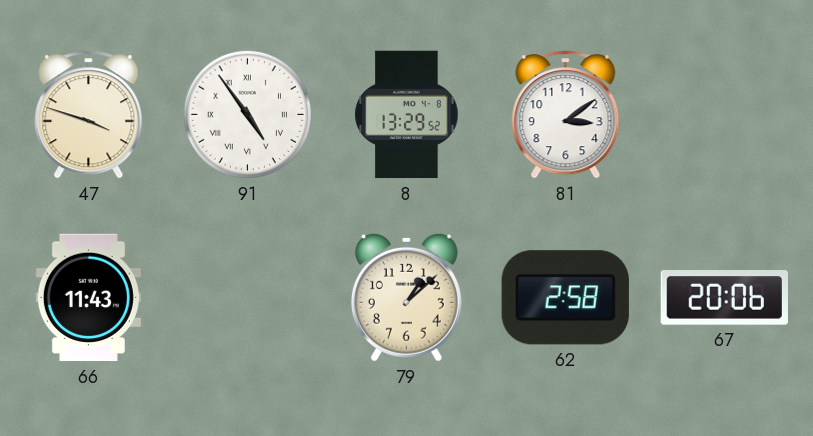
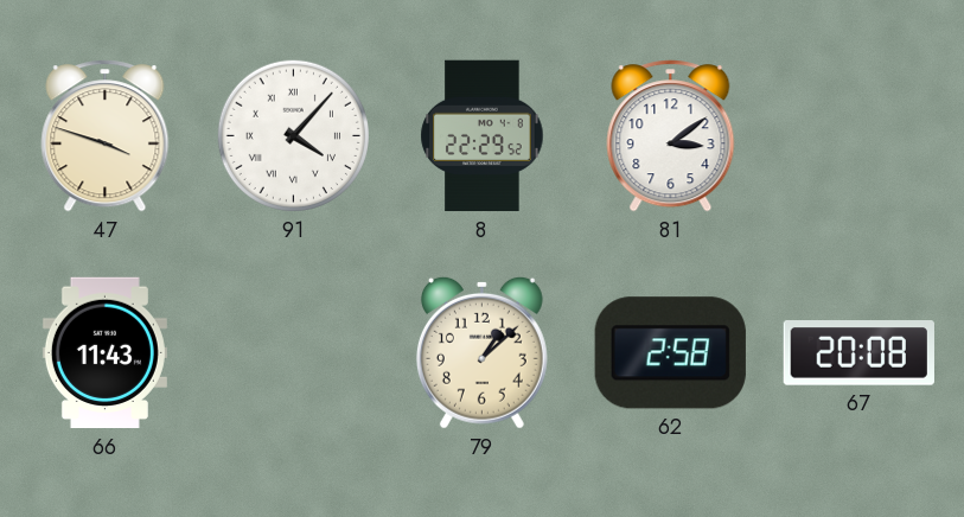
91: 4:54 -> 4:07
8: 13:29 -> 22:29
67: 20:06 -> 20:08
